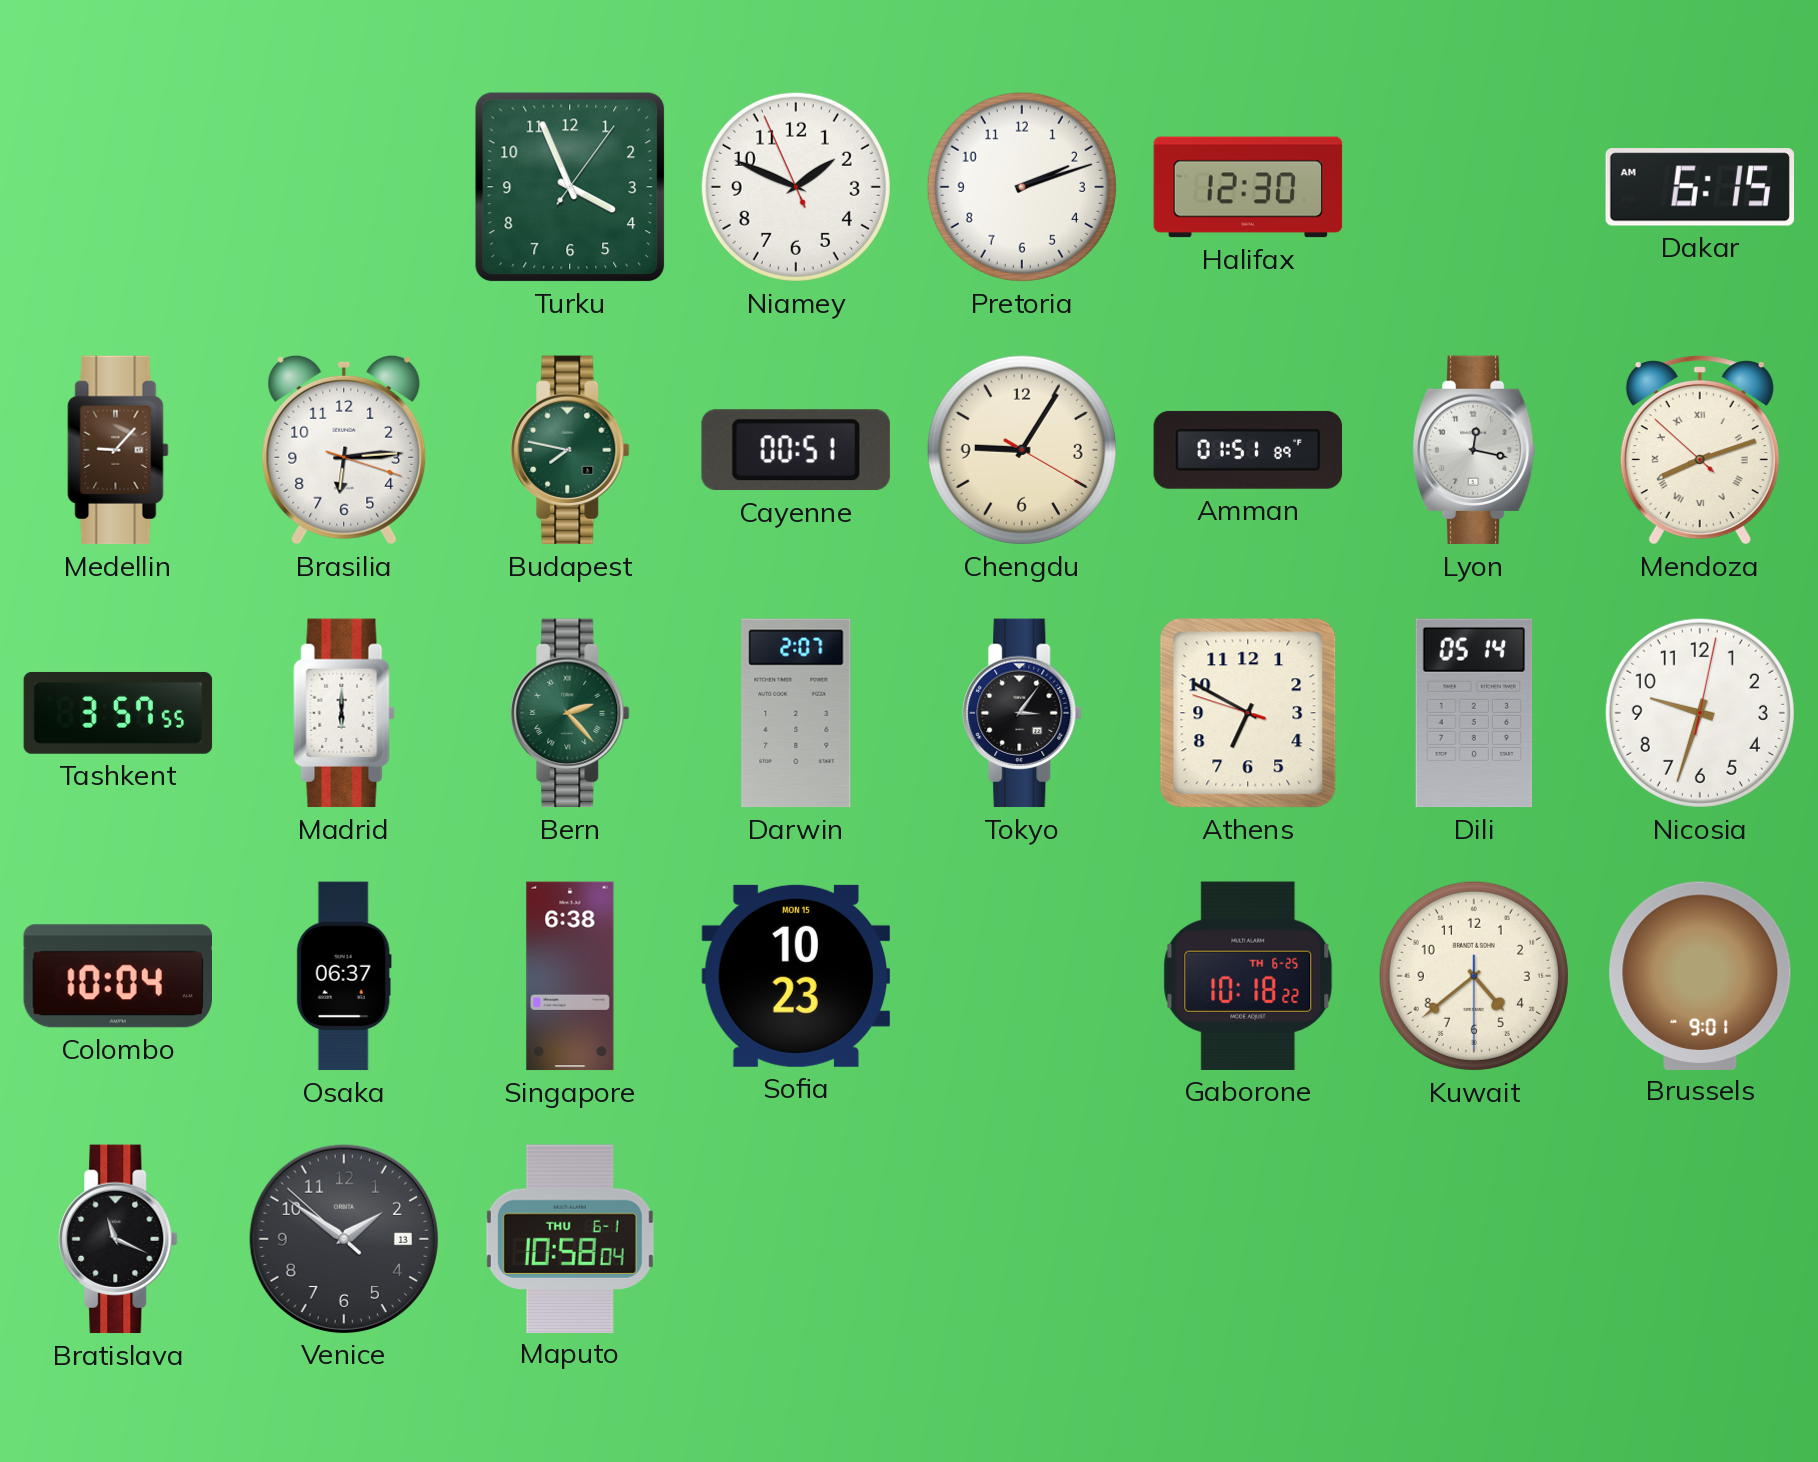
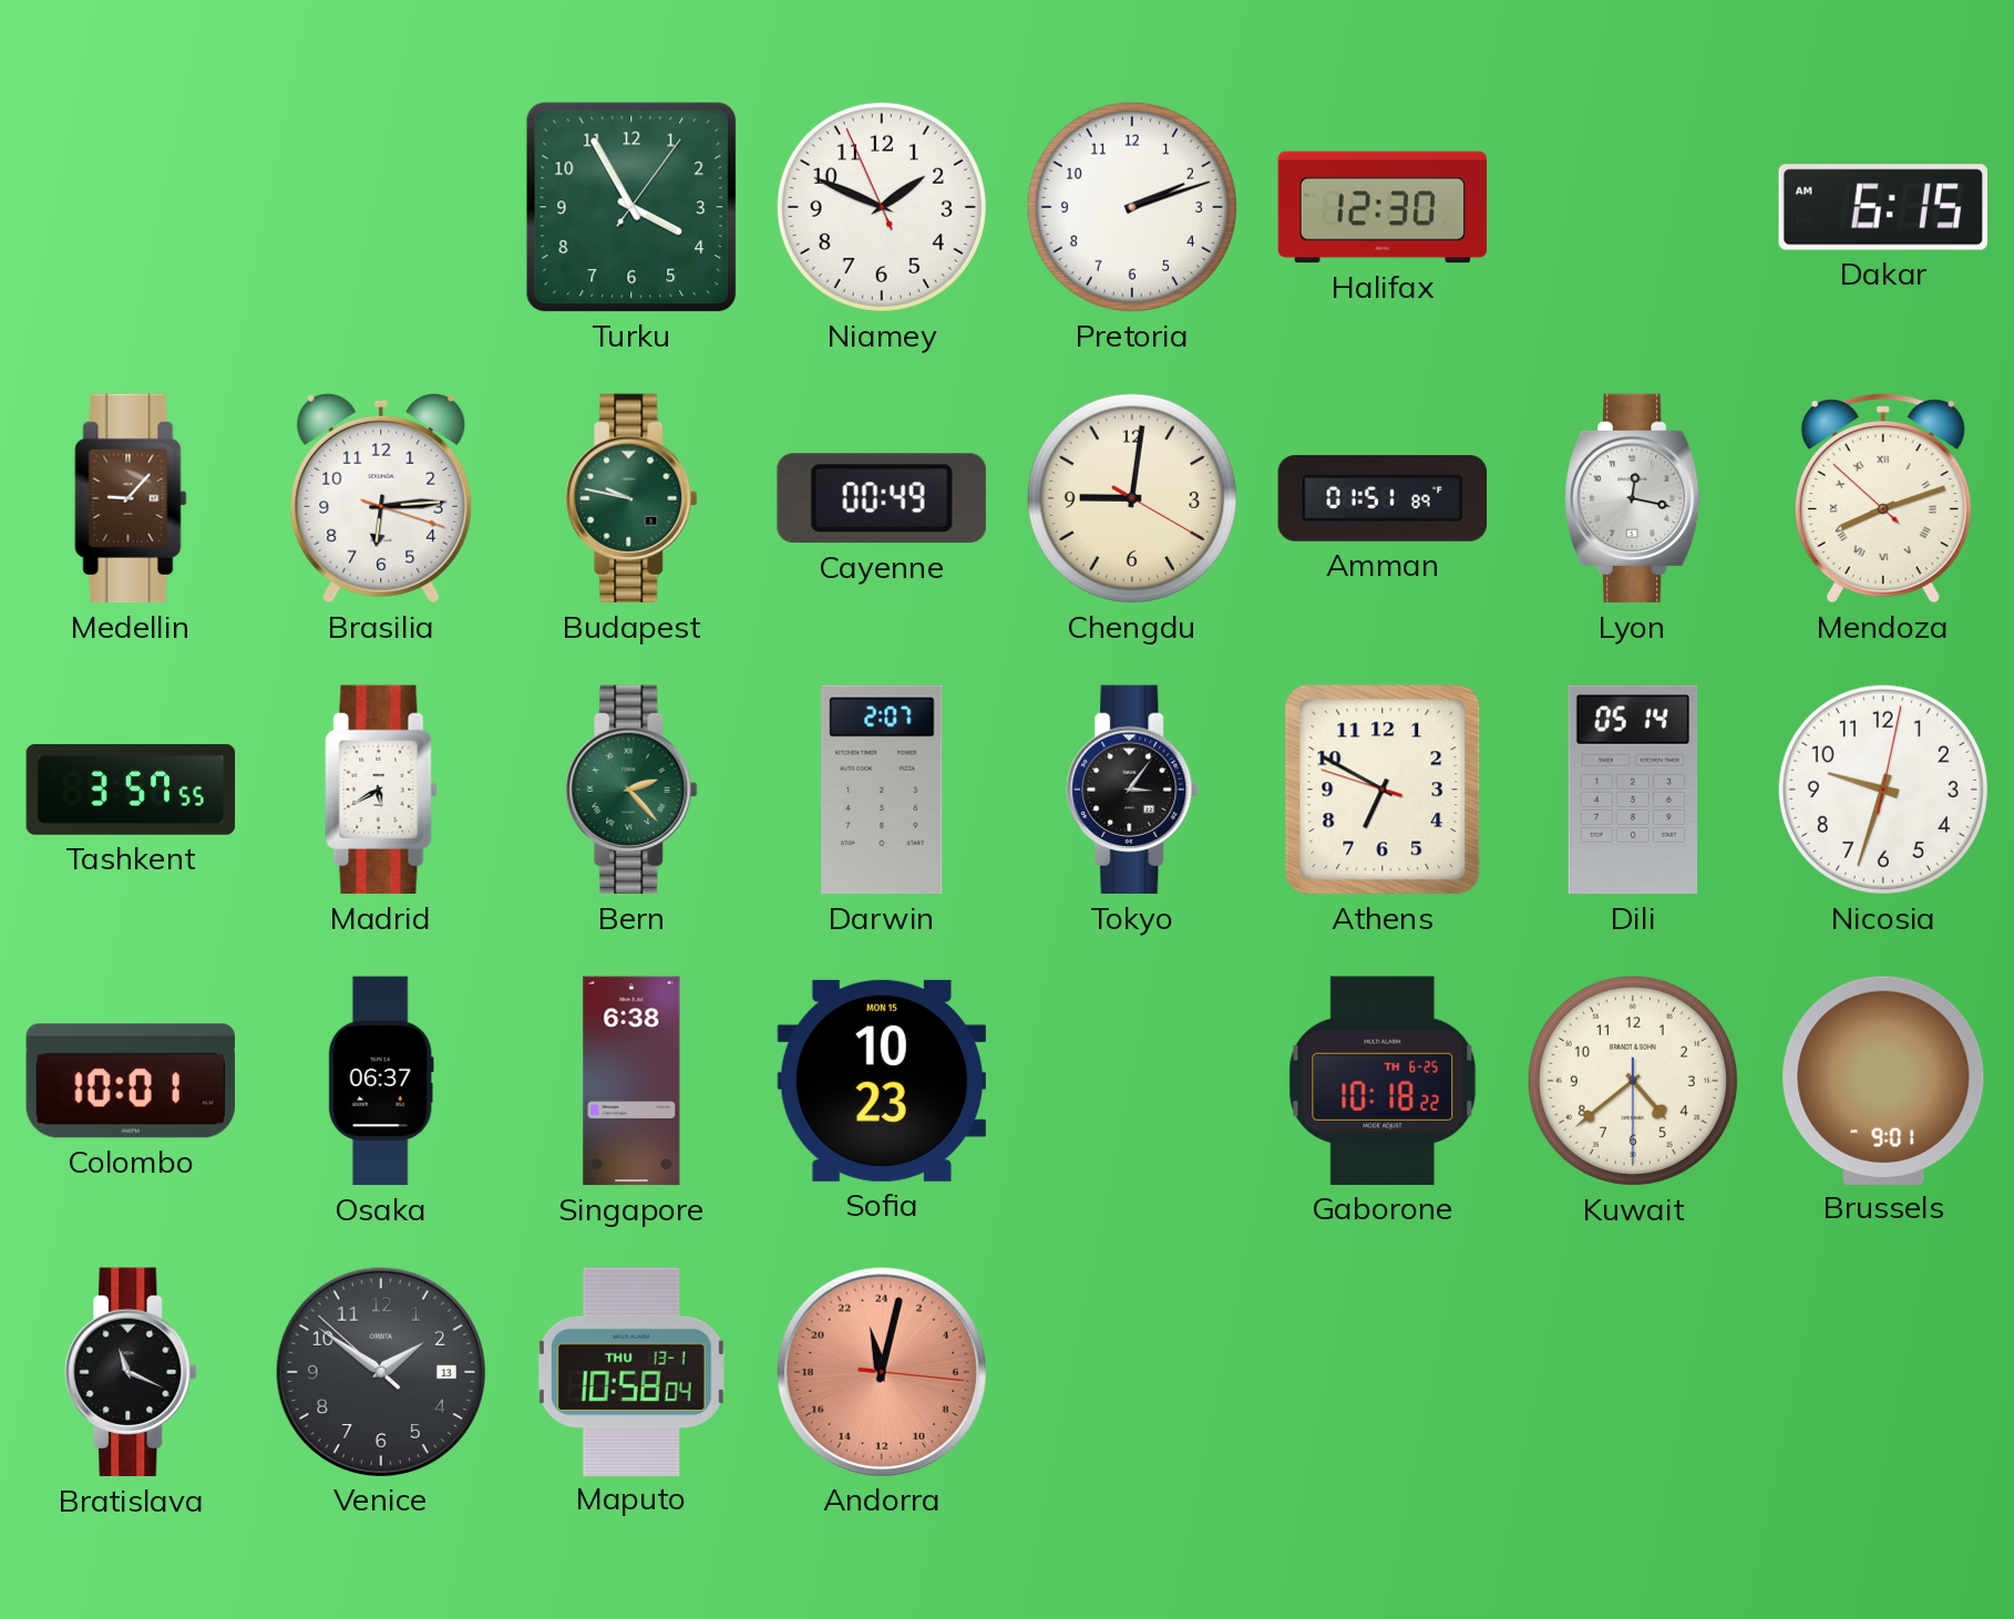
Turku: 3:56 -> 3:55
Budapest: 7:47 -> 9:47
Cayenne: 00:51 -> 00:49
Chengdu: 9:05 -> 9:01
Madrid: 6:00 -> 5:40
Colombo: 10:04 -> 10:01
Maputo date: THU 6-1 -> THU 13-1
Andorra: none -> 23:02
